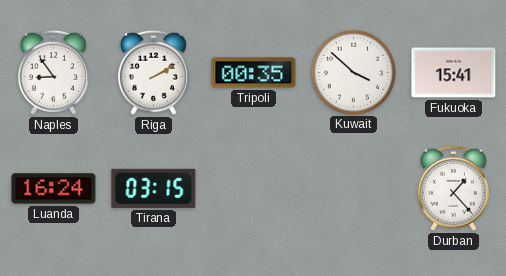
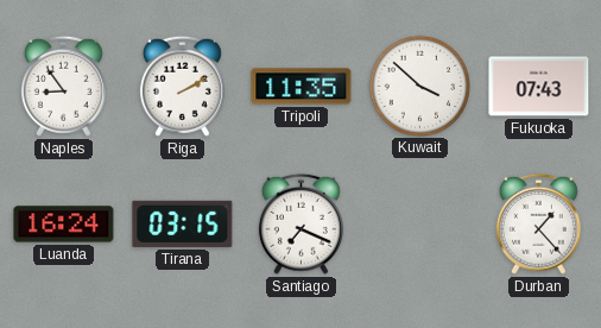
Tripoli: 00:35 -> 11:35
Fukuoka: 15:41 -> 07:43
Santiago: none -> 7:19
